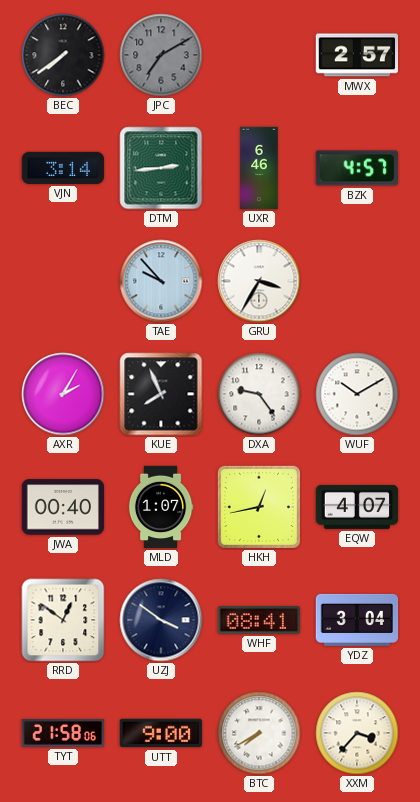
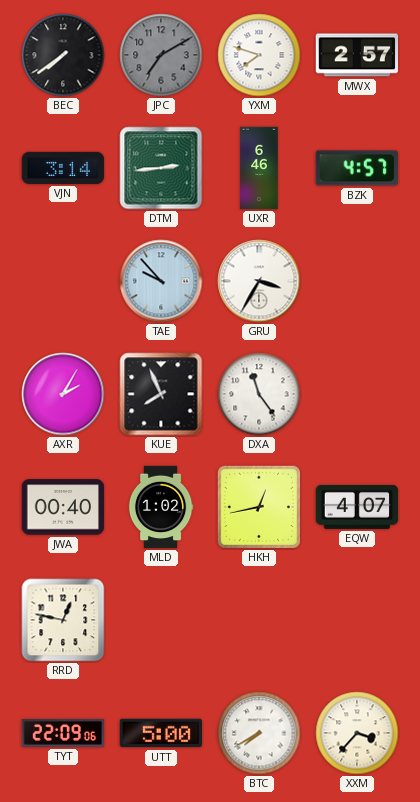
YXM: none -> 7:48
DXA: 9:24 -> 11:24
WUF: 10:10 -> none
MLD: 1:07 -> 1:02
RRD: 12:51 -> 12:47
UZJ: 3:51 -> none
WHF: 08:41 -> none
YDZ: 3:04 -> none
TYT: 21:58 -> 22:09
UTT: 9:00 -> 5:00
